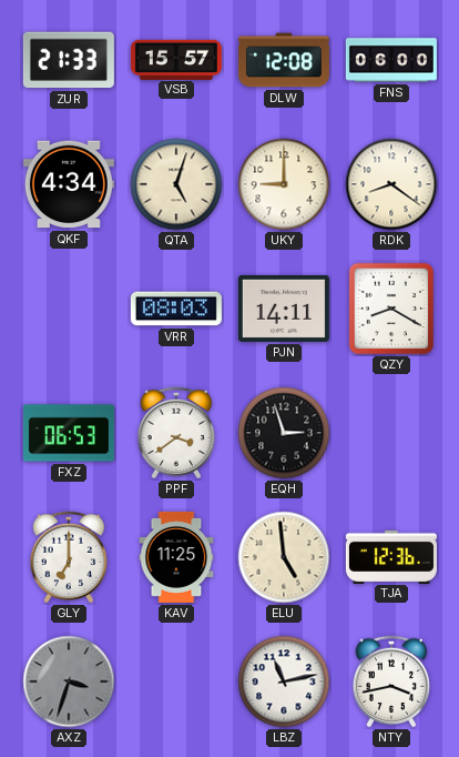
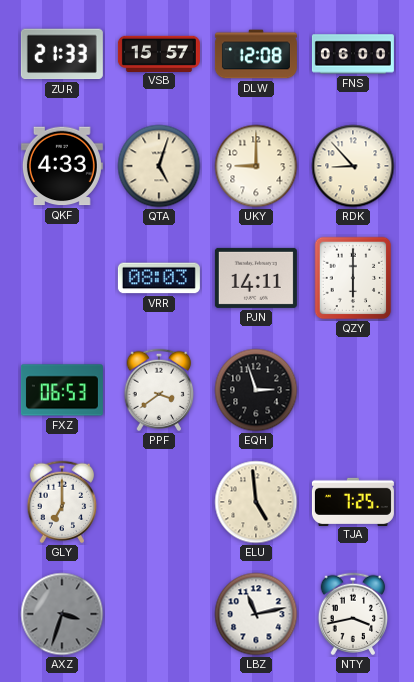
QKF: 4:34 -> 4:33
RDK: 8:21 -> 8:53
QZY: 8:20 -> 6:00
KAV: 11:25 -> none
TJA: 12:36 -> 7:25
